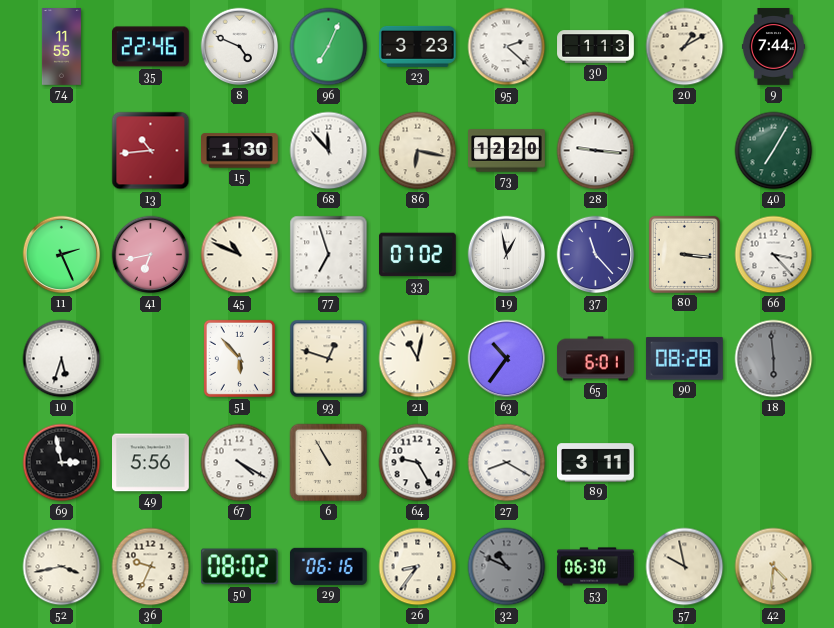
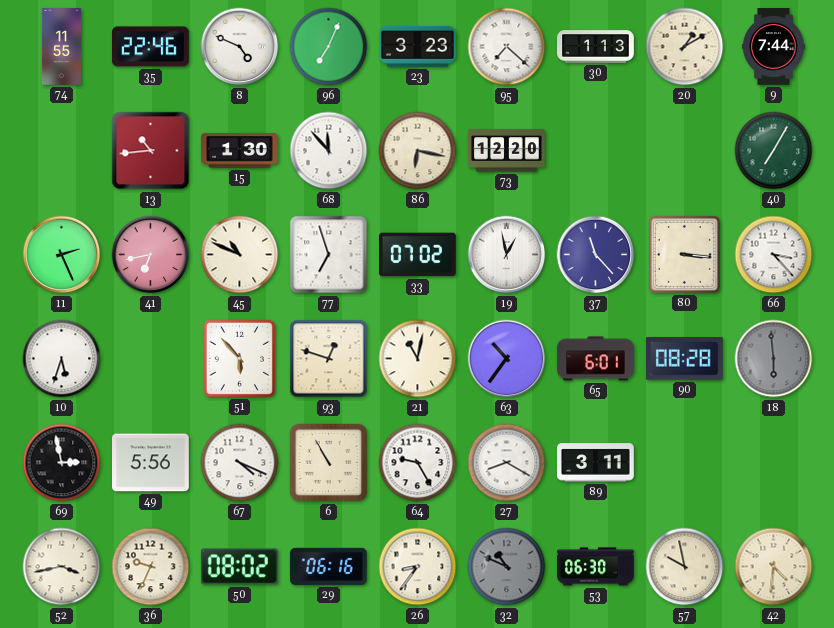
95: 2:22 -> 7:22
28: 9:16 -> none
67: 4:20 -> 4:19
